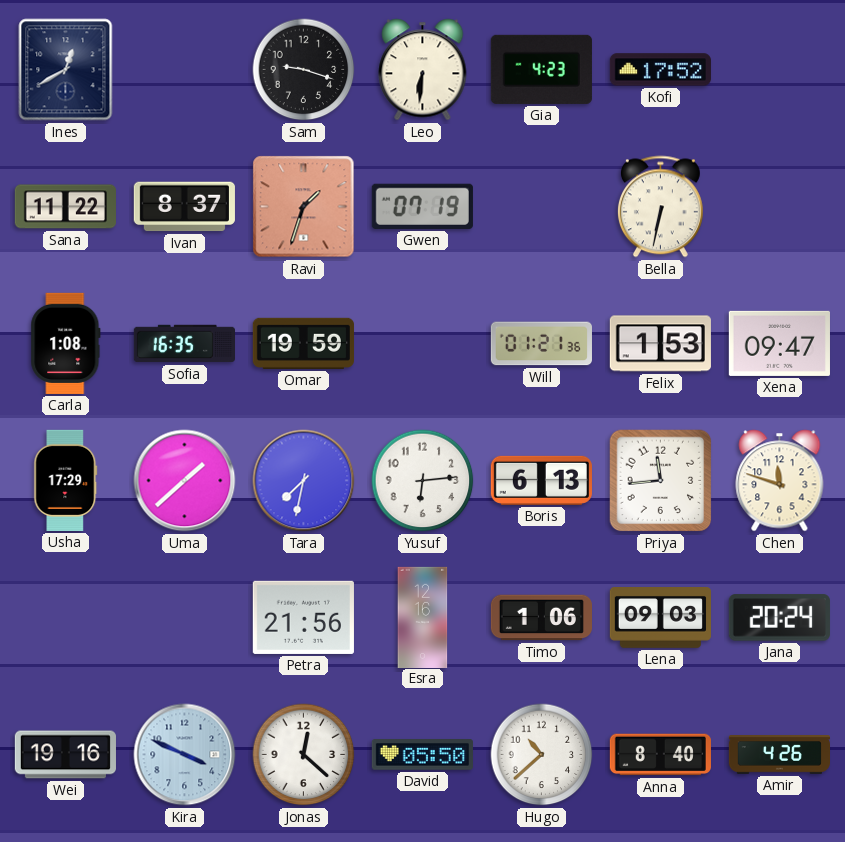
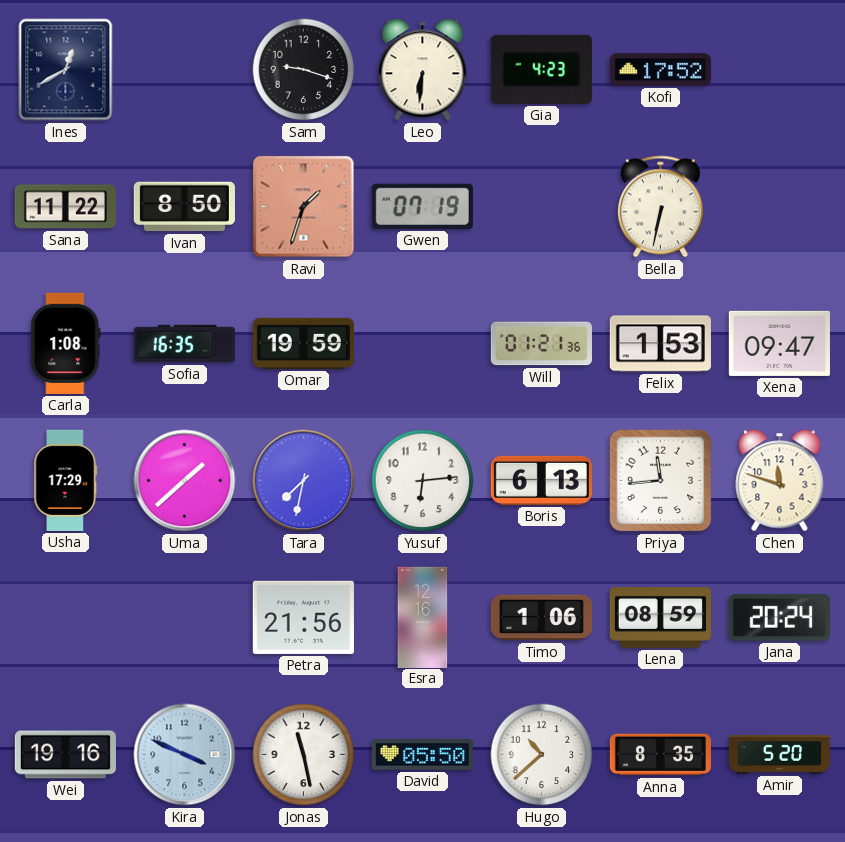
Ivan: 8:37 -> 8:50
Lena: 09:03 -> 08:59
Jonas: 12:22 -> 11:28
Anna: 8:40 -> 8:35
Amir: 4:26 -> 5:20
